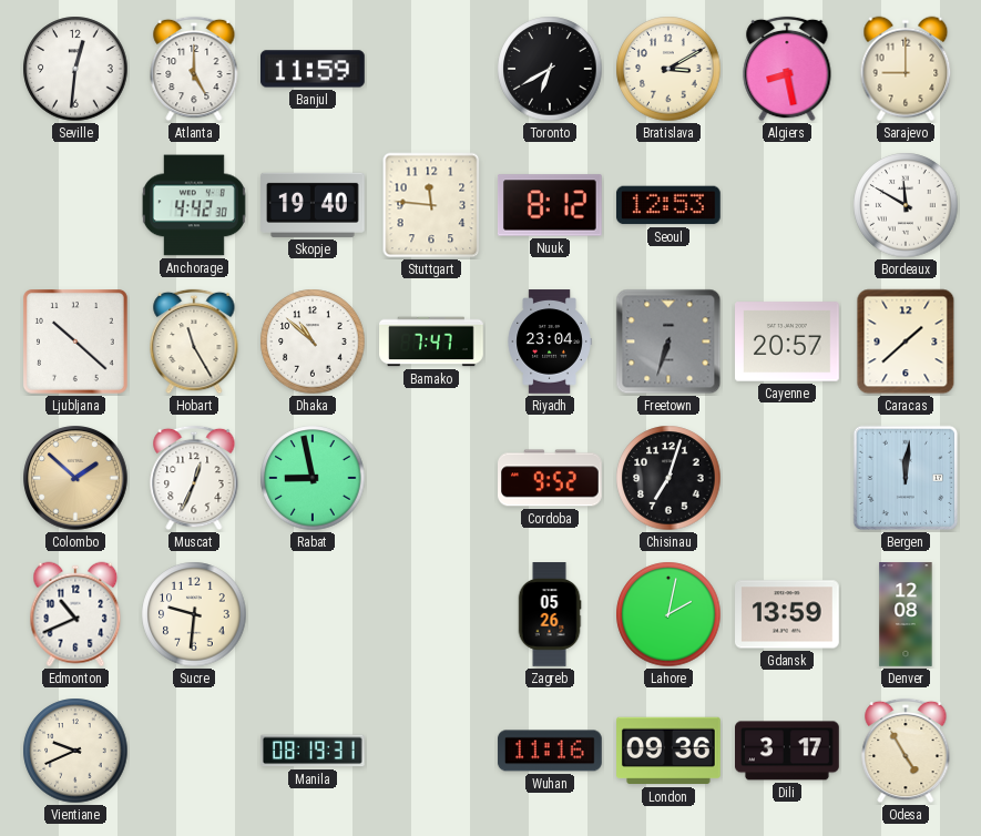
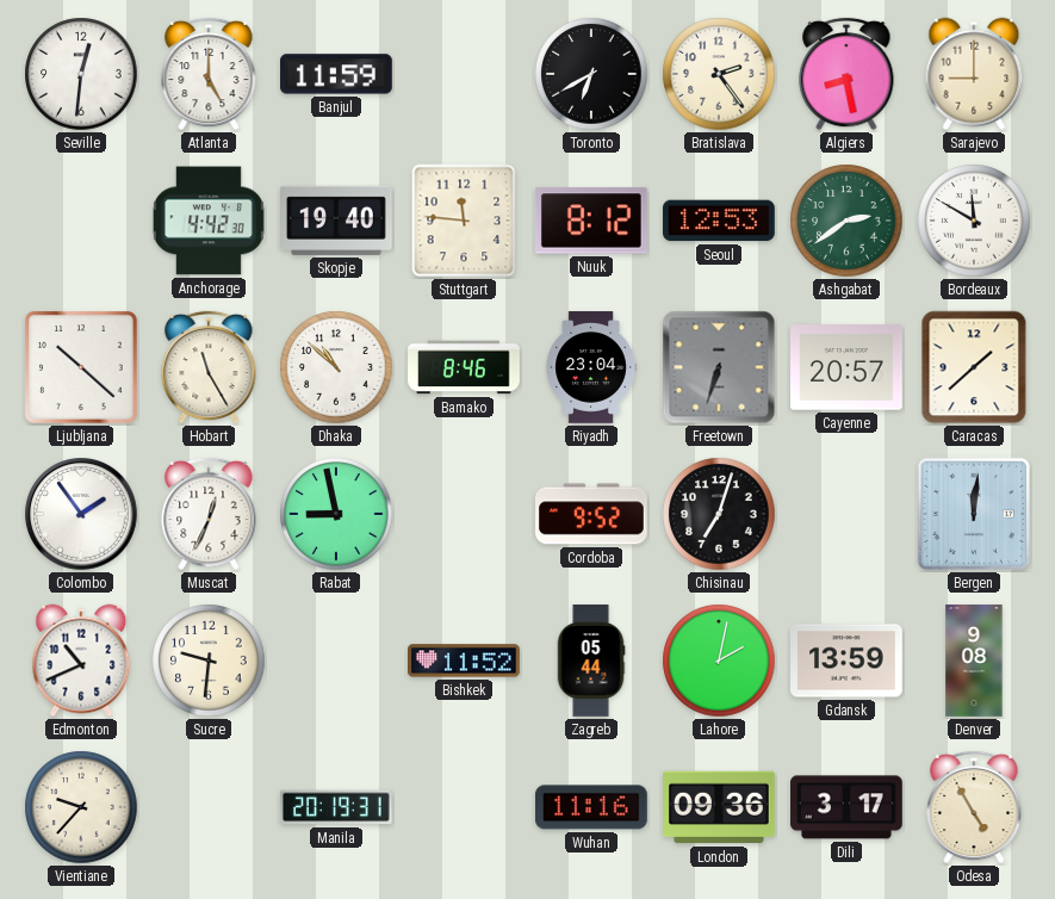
Bratislava: 3:10 -> 2:24
Ashgabat: none -> 2:39
Bamako: 7:47 -> 8:46
Colombo: 1:52 -> 1:54
Colombo dial: champagne -> white
Bishkek: none -> 11:52
Zagreb: 05:26 -> 05:44
Denver: 12:08 -> 9:08
Vientiane: 9:41 -> 9:37
Manila: 08:19 -> 20:19
